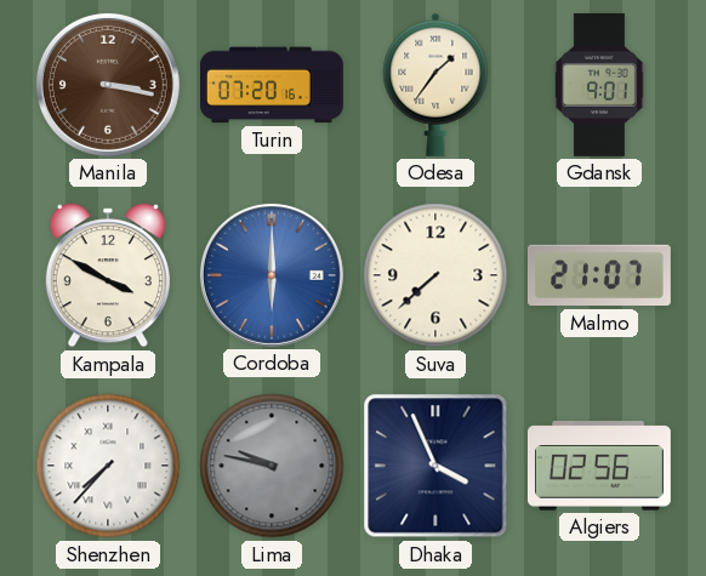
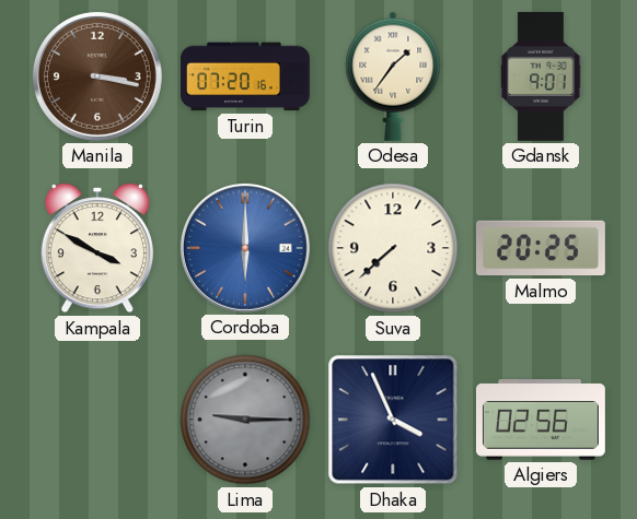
Malmo: 21:07 -> 20:25
Shenzhen: 7:37 -> none
Lima: 9:47 -> 9:15
